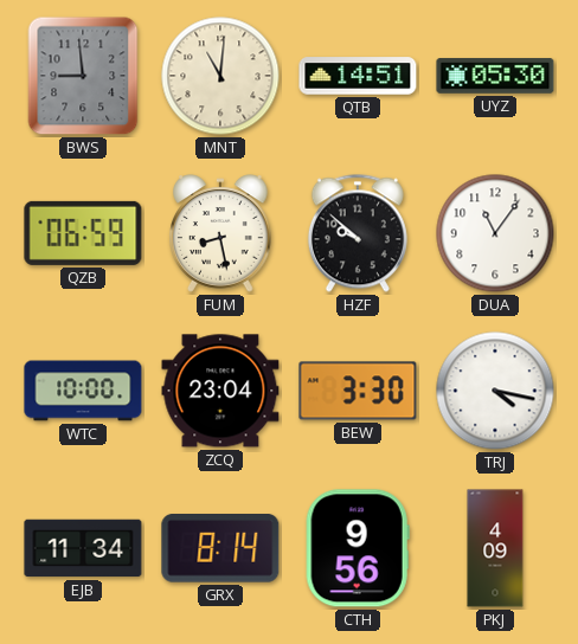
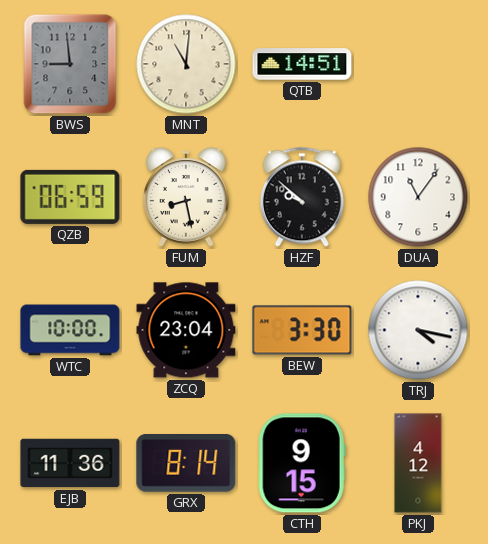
UYZ: 05:30 -> none
EJB: 11:34 -> 11:36
CTH: 9:56 -> 9:15
PKJ: 4:09 -> 4:12
